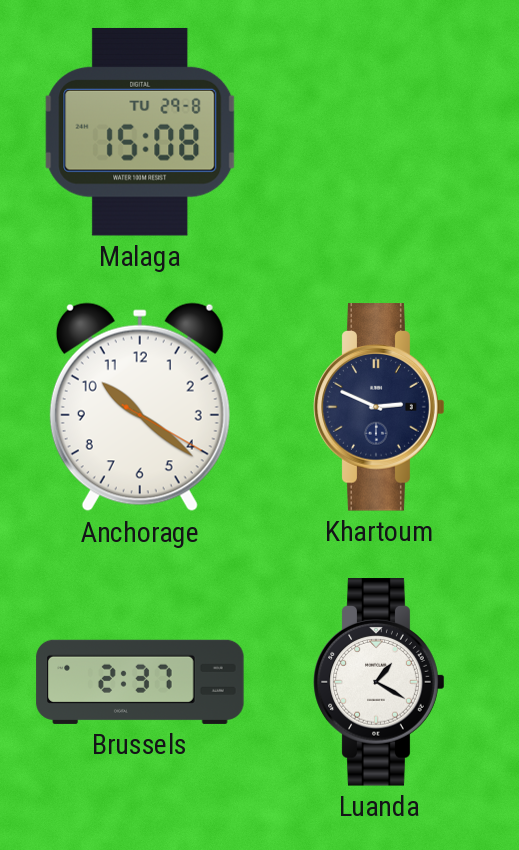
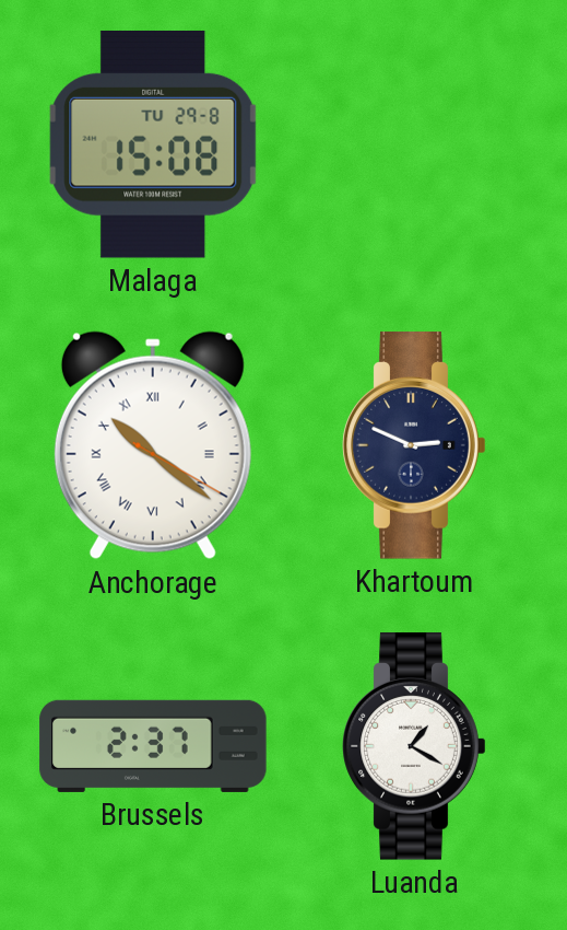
Anchorage numerals: Arabic -> Roman
